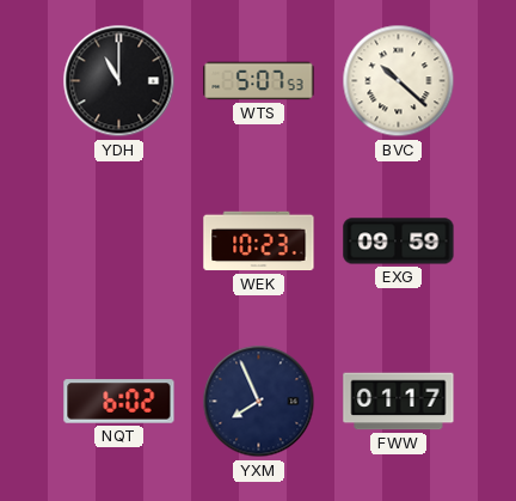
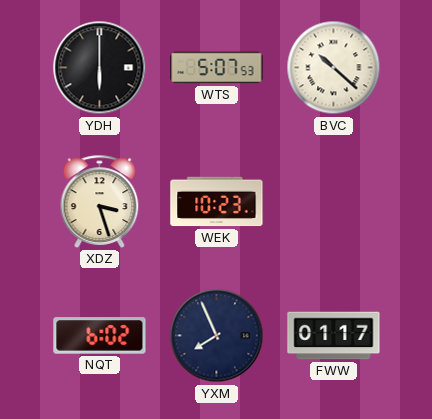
YDH: 11:00 -> 6:00
XDZ: none -> 3:27
EXG: 09:59 -> none
